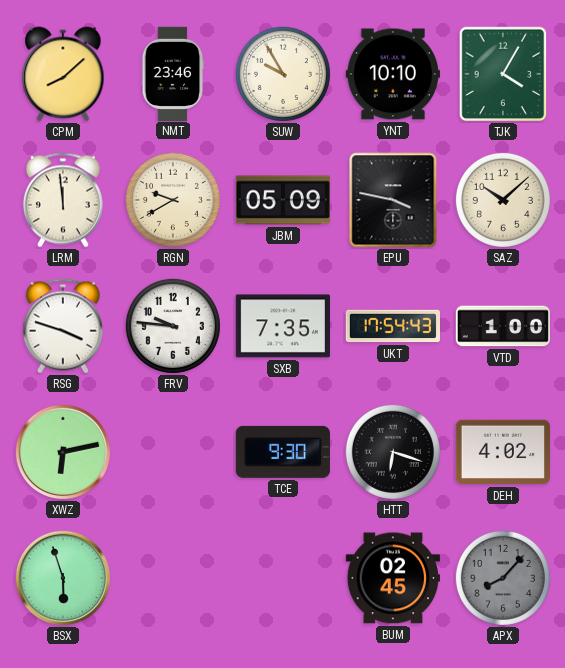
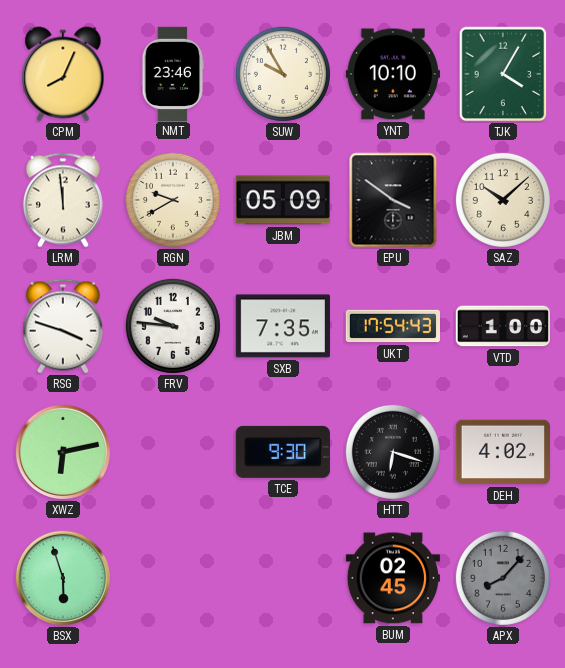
CPM: 8:08 -> 8:04
EPU: 3:47 -> 3:51
